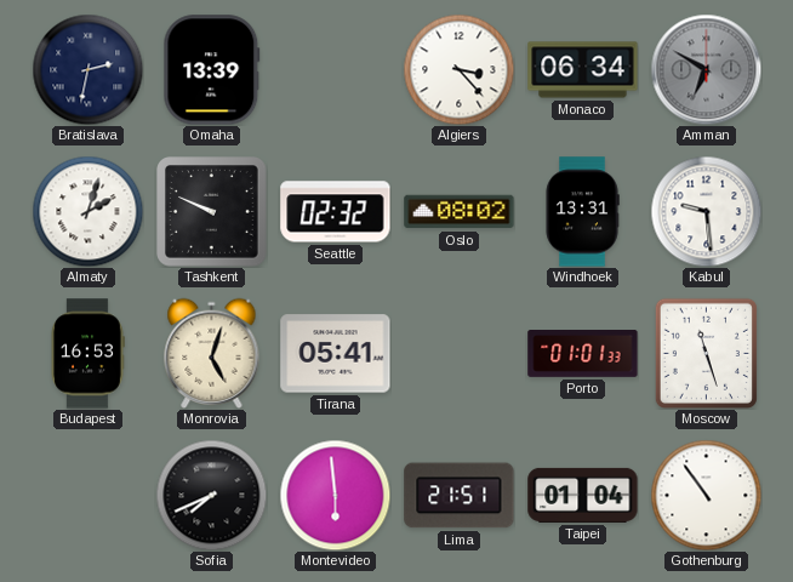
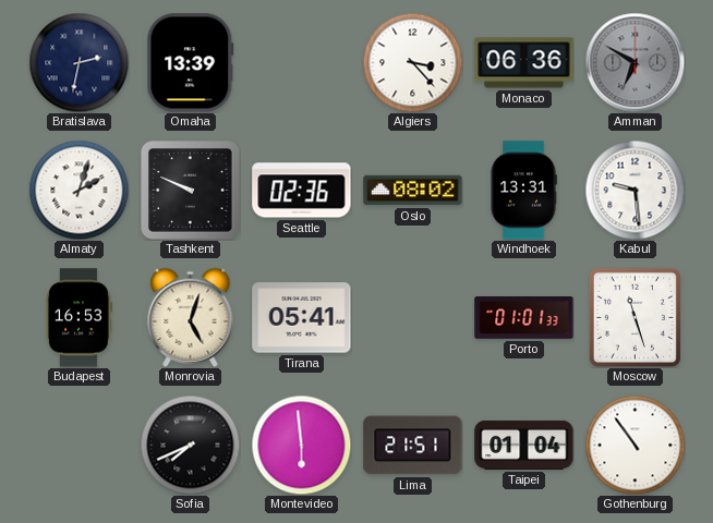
Monaco: 06:34 -> 06:36
Seattle: 02:32 -> 02:36
